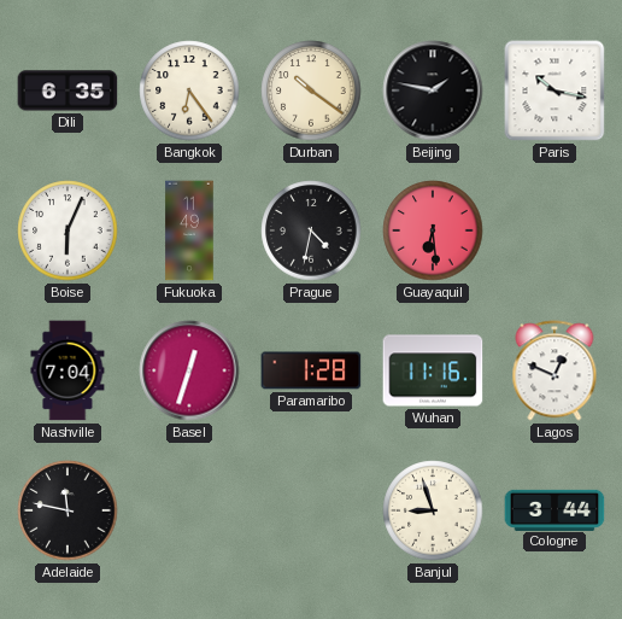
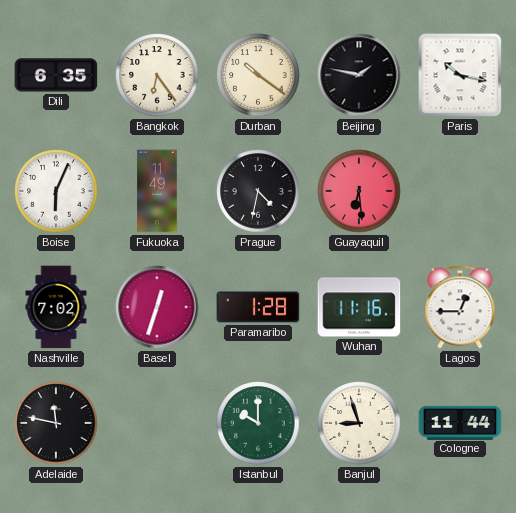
Nashville: 7:04 -> 7:02
Lagos: 12:49 -> 12:45
Istanbul: none -> 10:00
Cologne: 3:44 -> 11:44
